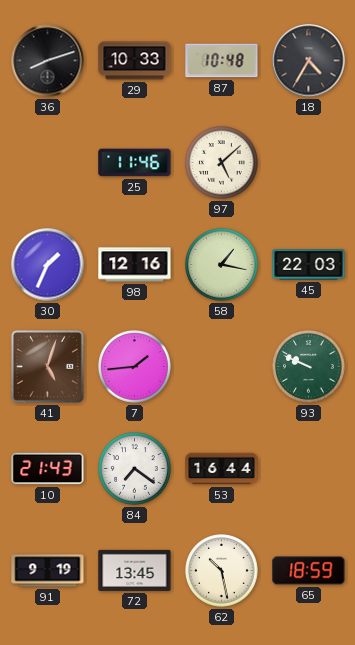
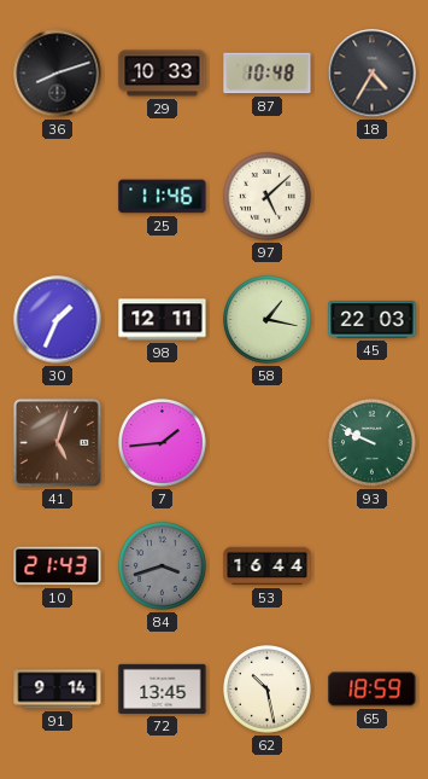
98: 12:16 -> 12:11
84: 7:21 -> 3:42
84 dial: white -> grey
91: 9:19 -> 9:14
